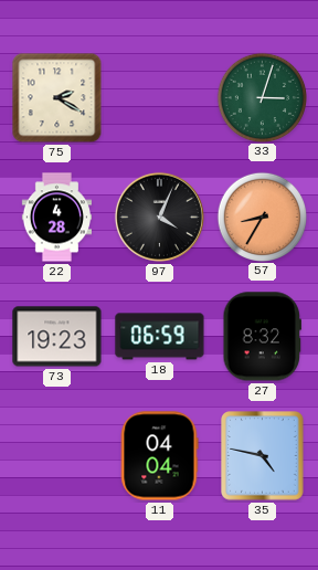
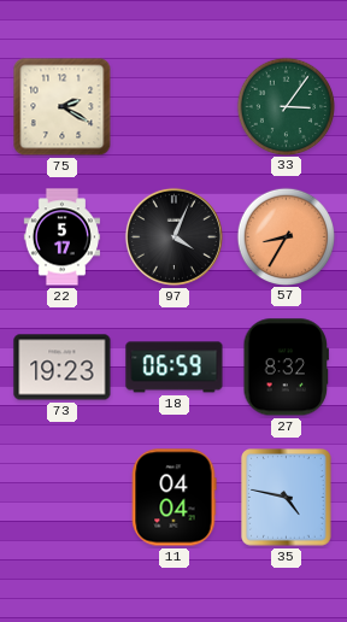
33: 3:03 -> 3:06
22: 4:28 -> 5:17
